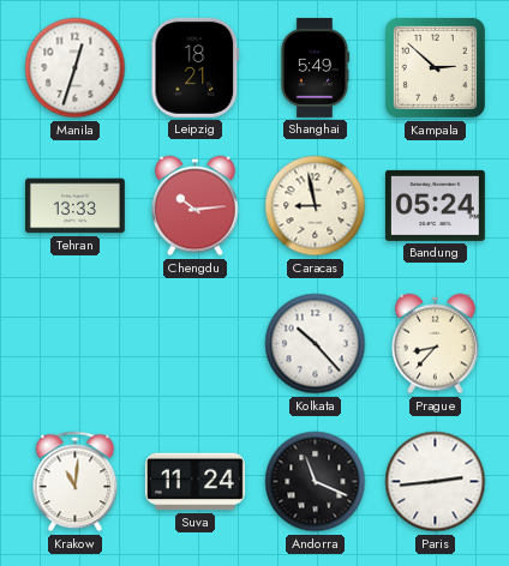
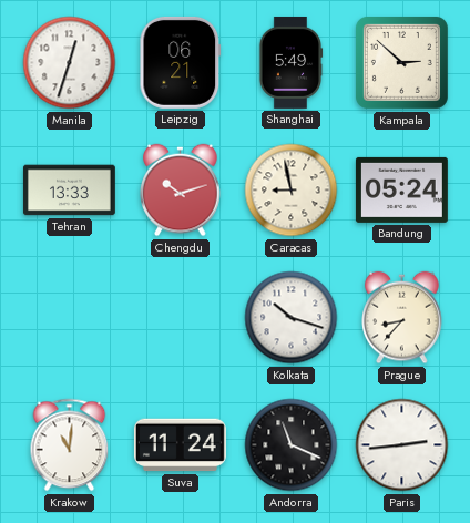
Leipzig: 18:21 -> 06:21
Chengdu: 10:14 -> 10:12
Kolkata: 10:23 -> 10:18
